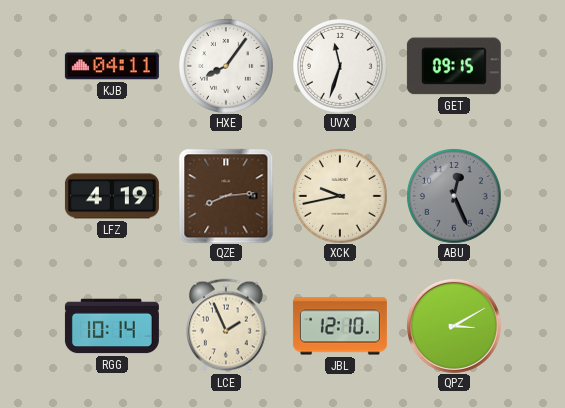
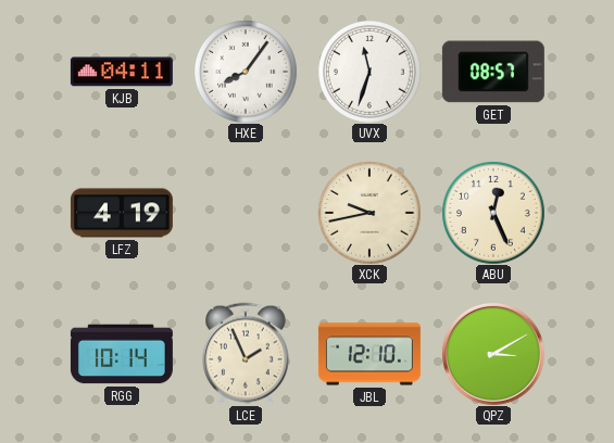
GET: 09:15 -> 08:57
QZE: 8:14 -> none
ABU dial: grey -> cream
